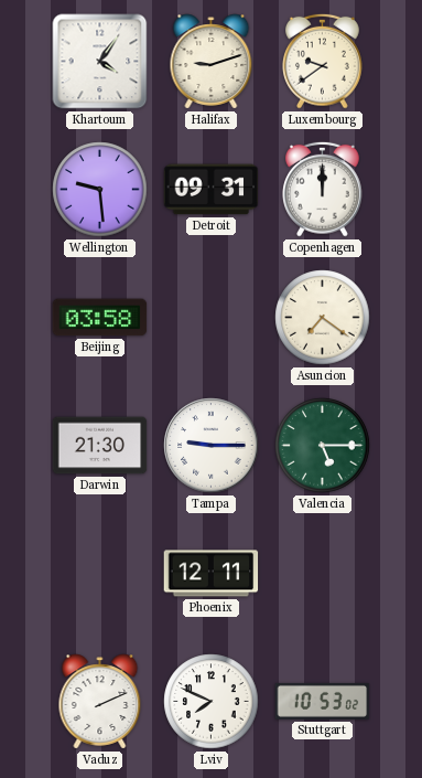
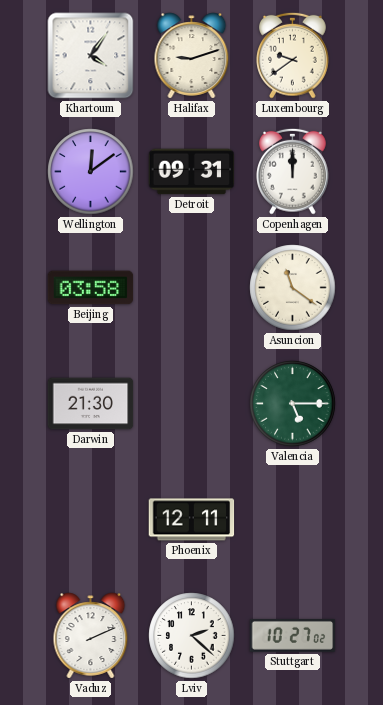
Wellington: 9:29 -> 12:09
Asuncion: 7:21 -> 11:21
Tampa: 9:15 -> none
Lviv: 7:49 -> 2:22
Stuttgart: 10:53 -> 10:27
